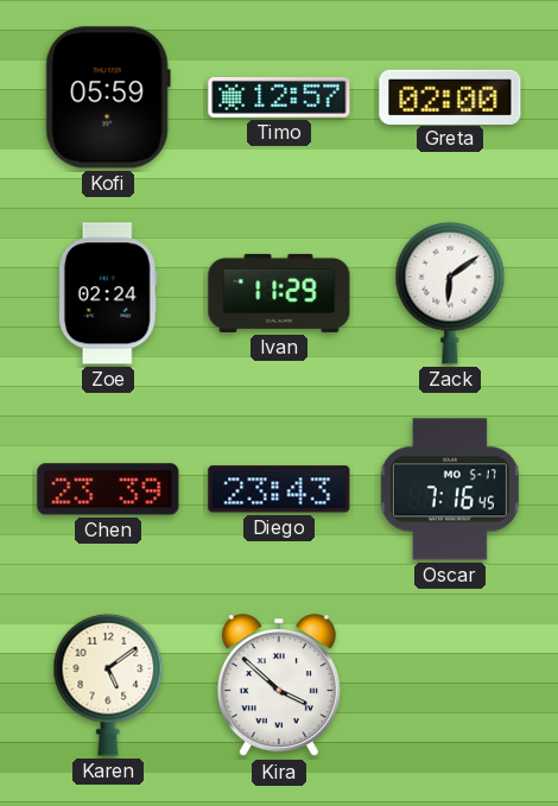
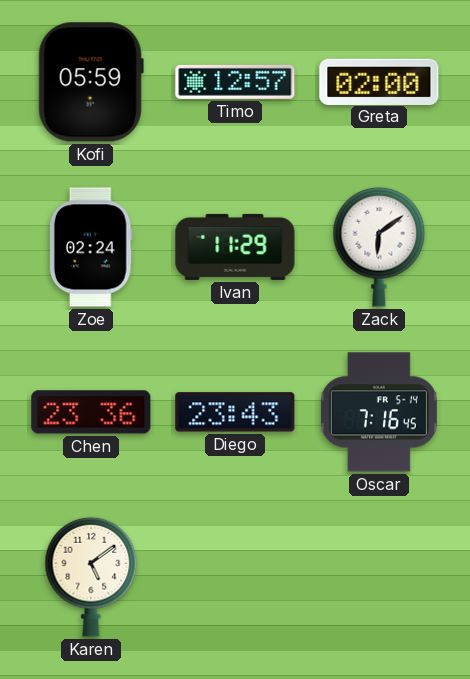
Chen: 23:39 -> 23:36
Oscar date: MO 5-17 -> FR 5-14
Kira: 3:52 -> none
